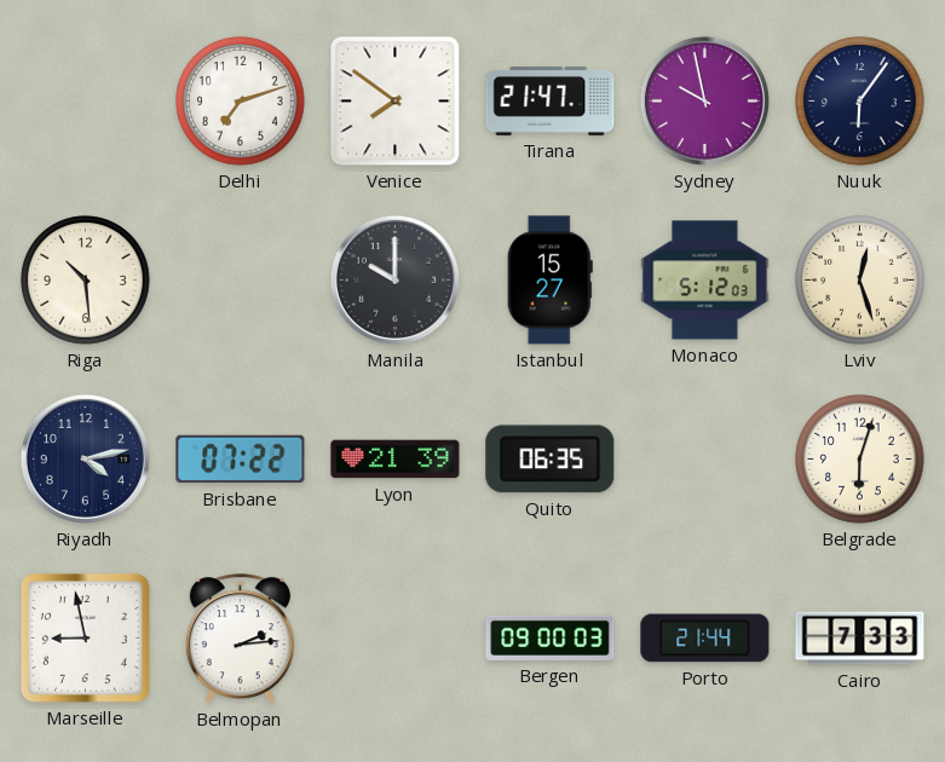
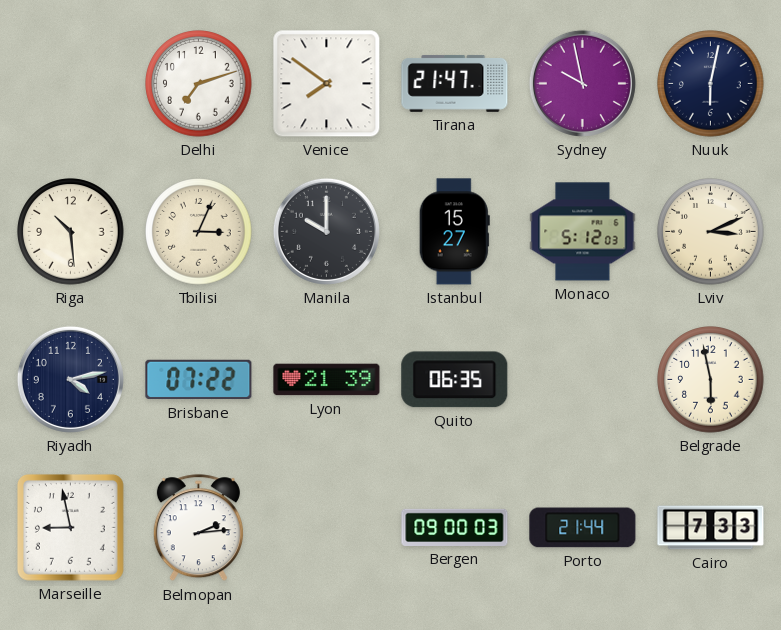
Nuuk: 6:06 -> 6:02
Tbilisi: none -> 3:04
Lviv: 12:27 -> 3:11
Belgrade: 6:03 -> 5:58
